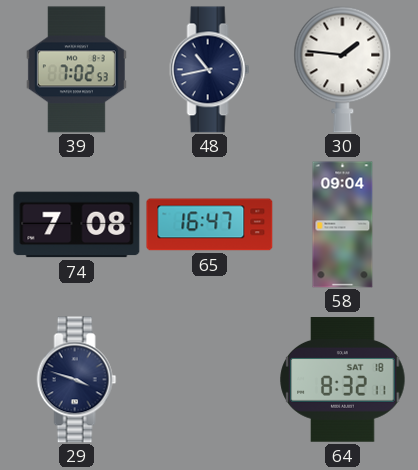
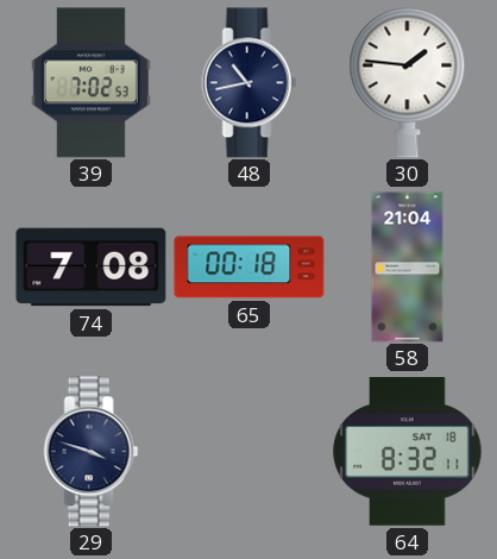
65: 16:47 -> 00:18
58: 09:04 -> 21:04
